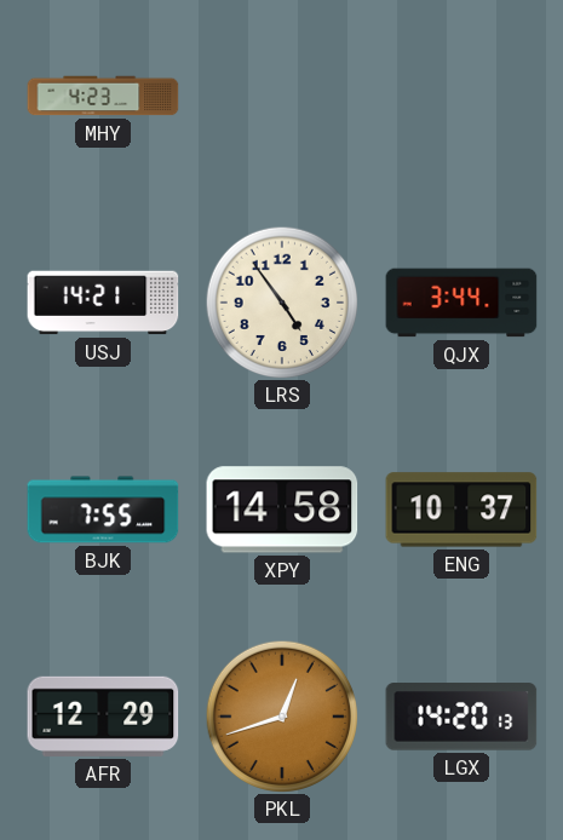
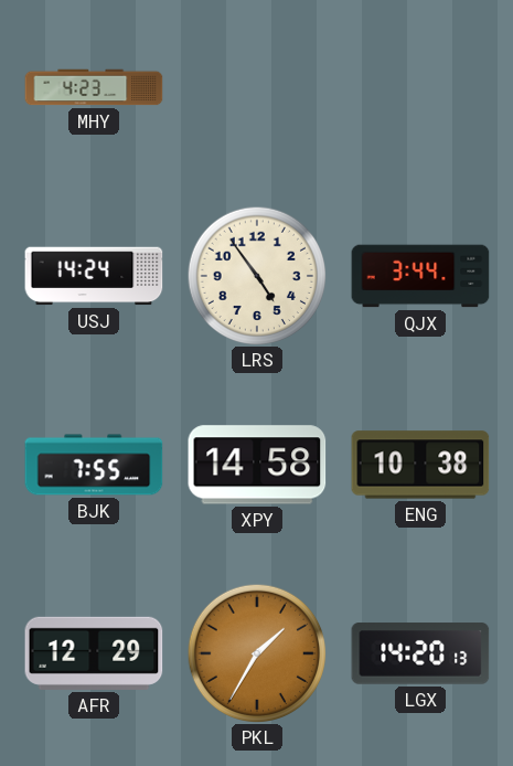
USJ: 14:21 -> 14:24
ENG: 10:37 -> 10:38
PKL: 12:42 -> 1:35
